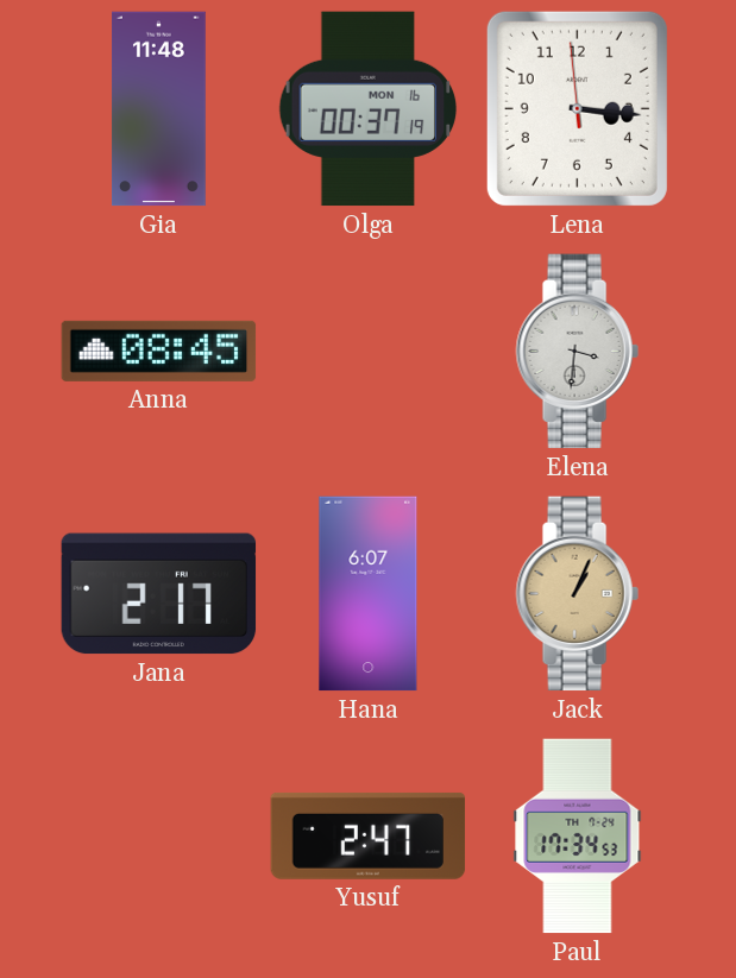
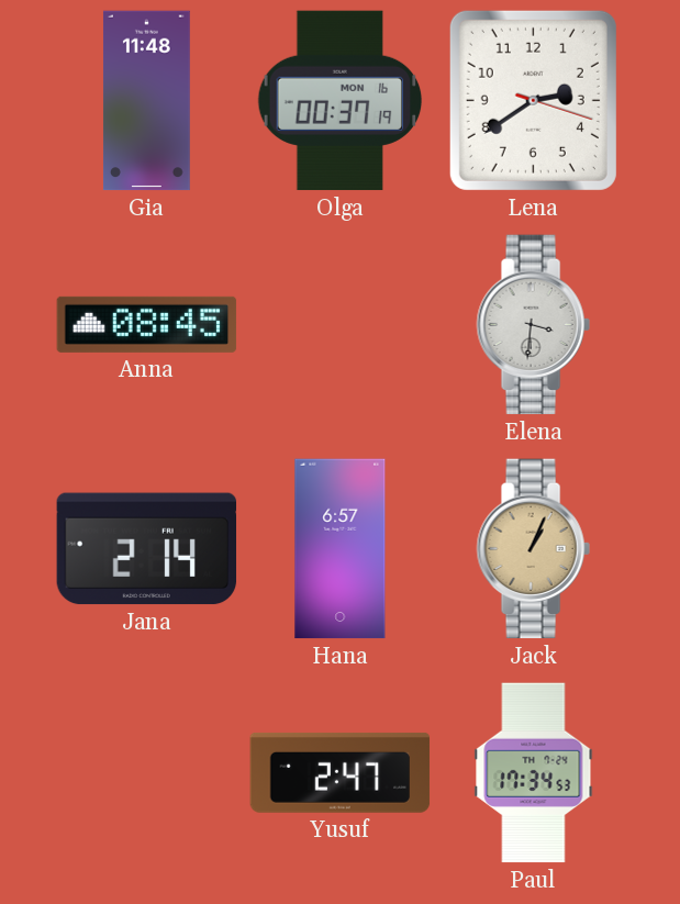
Lena: 3:15 -> 2:39
Jana: 2:17 -> 2:14
Hana: 6:07 -> 6:57
